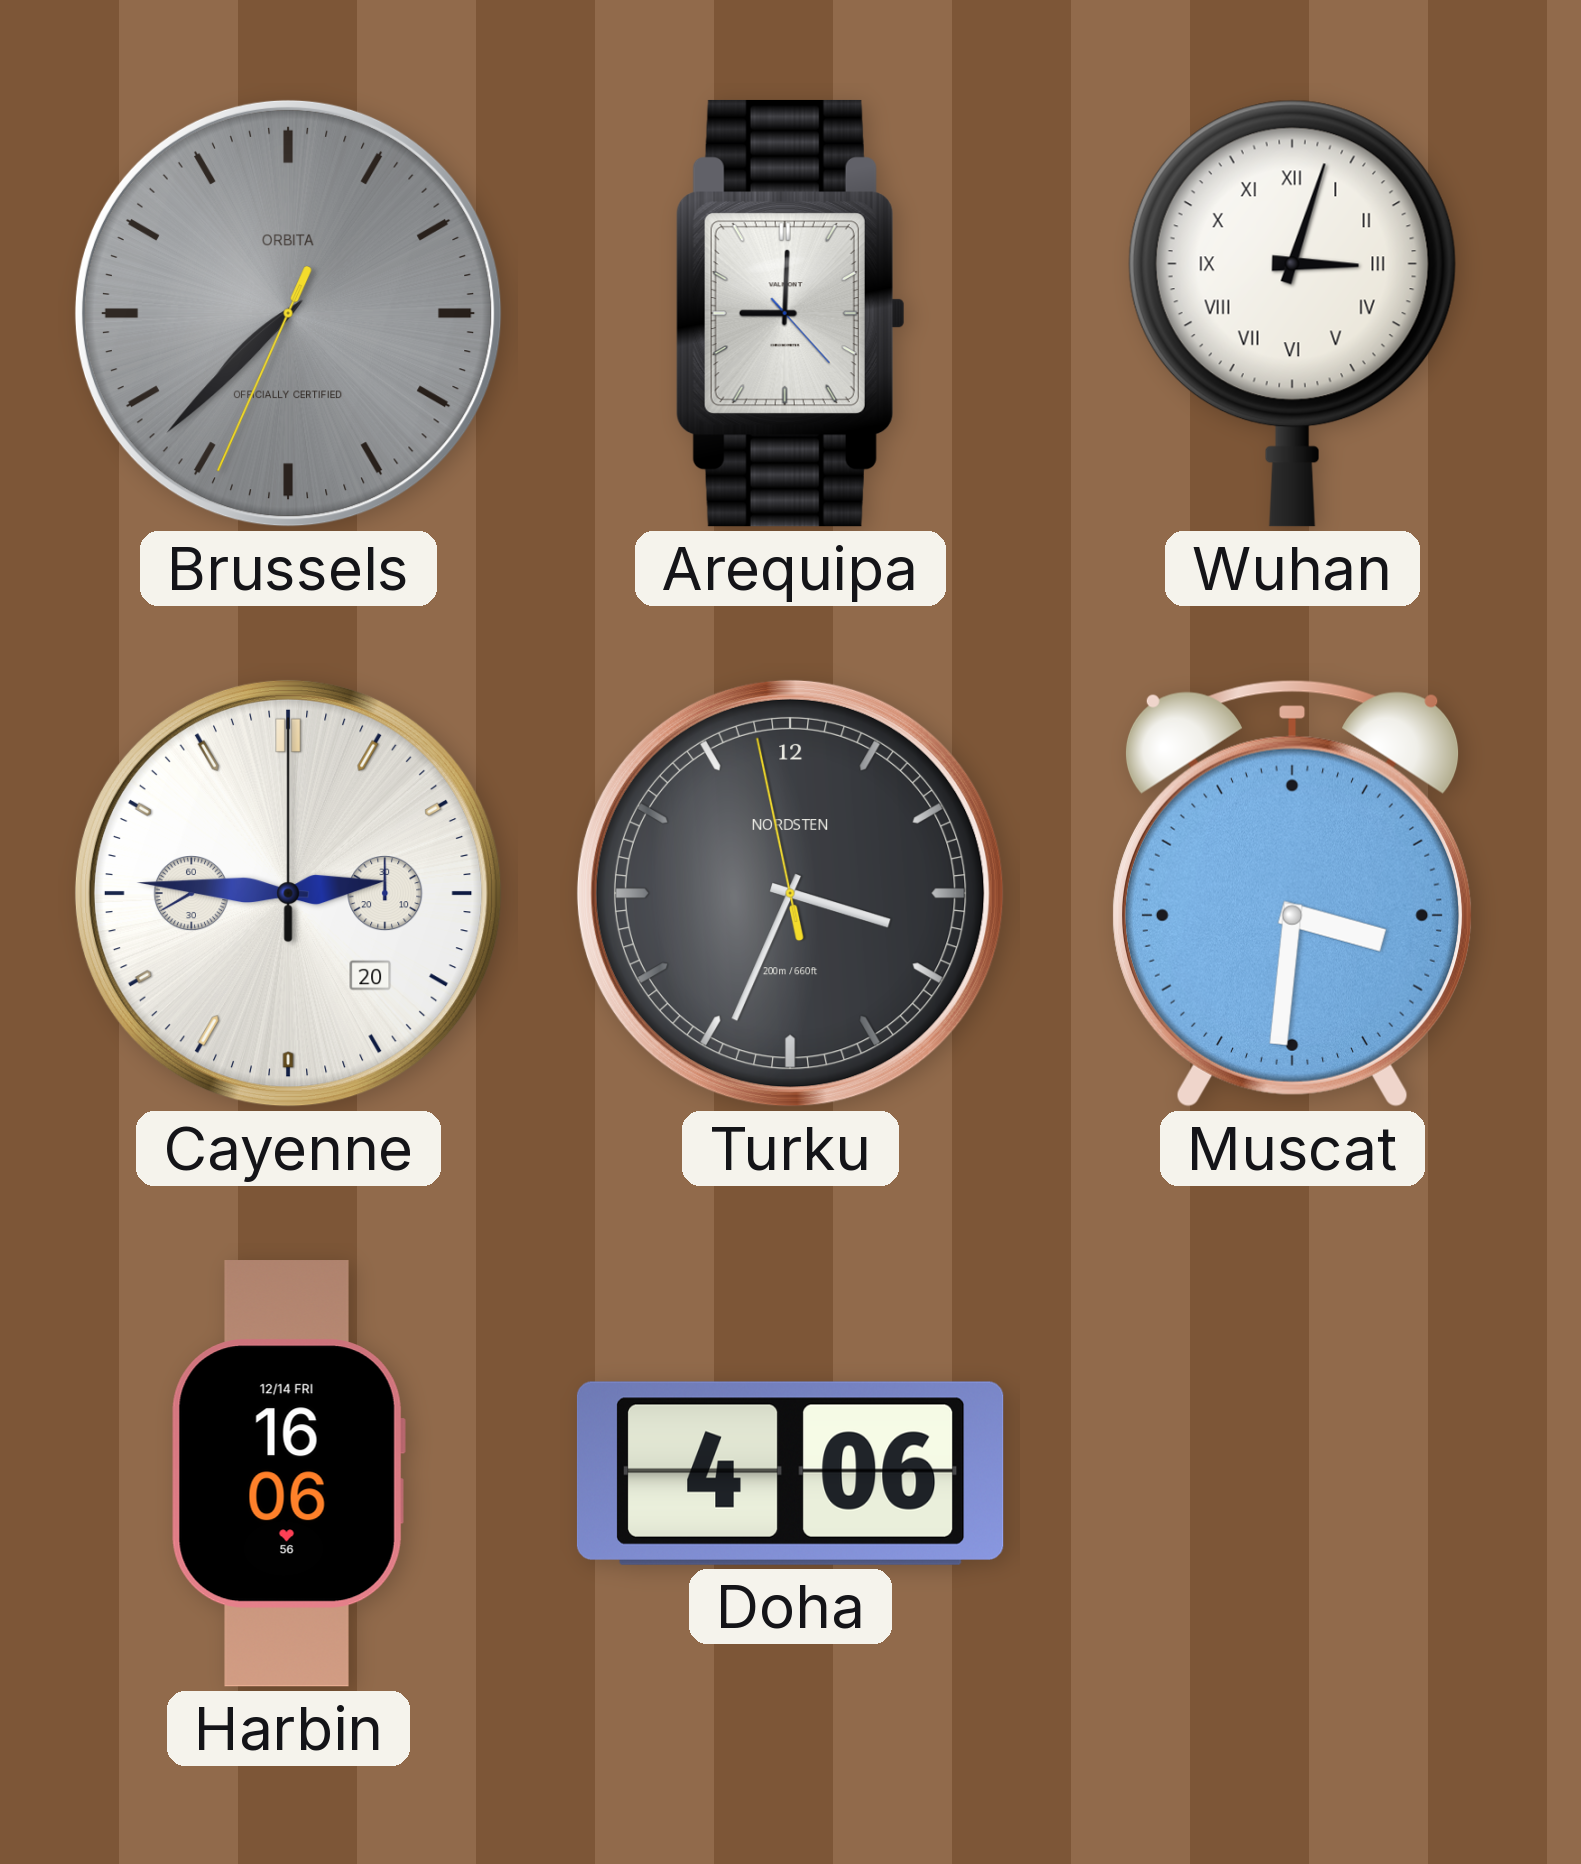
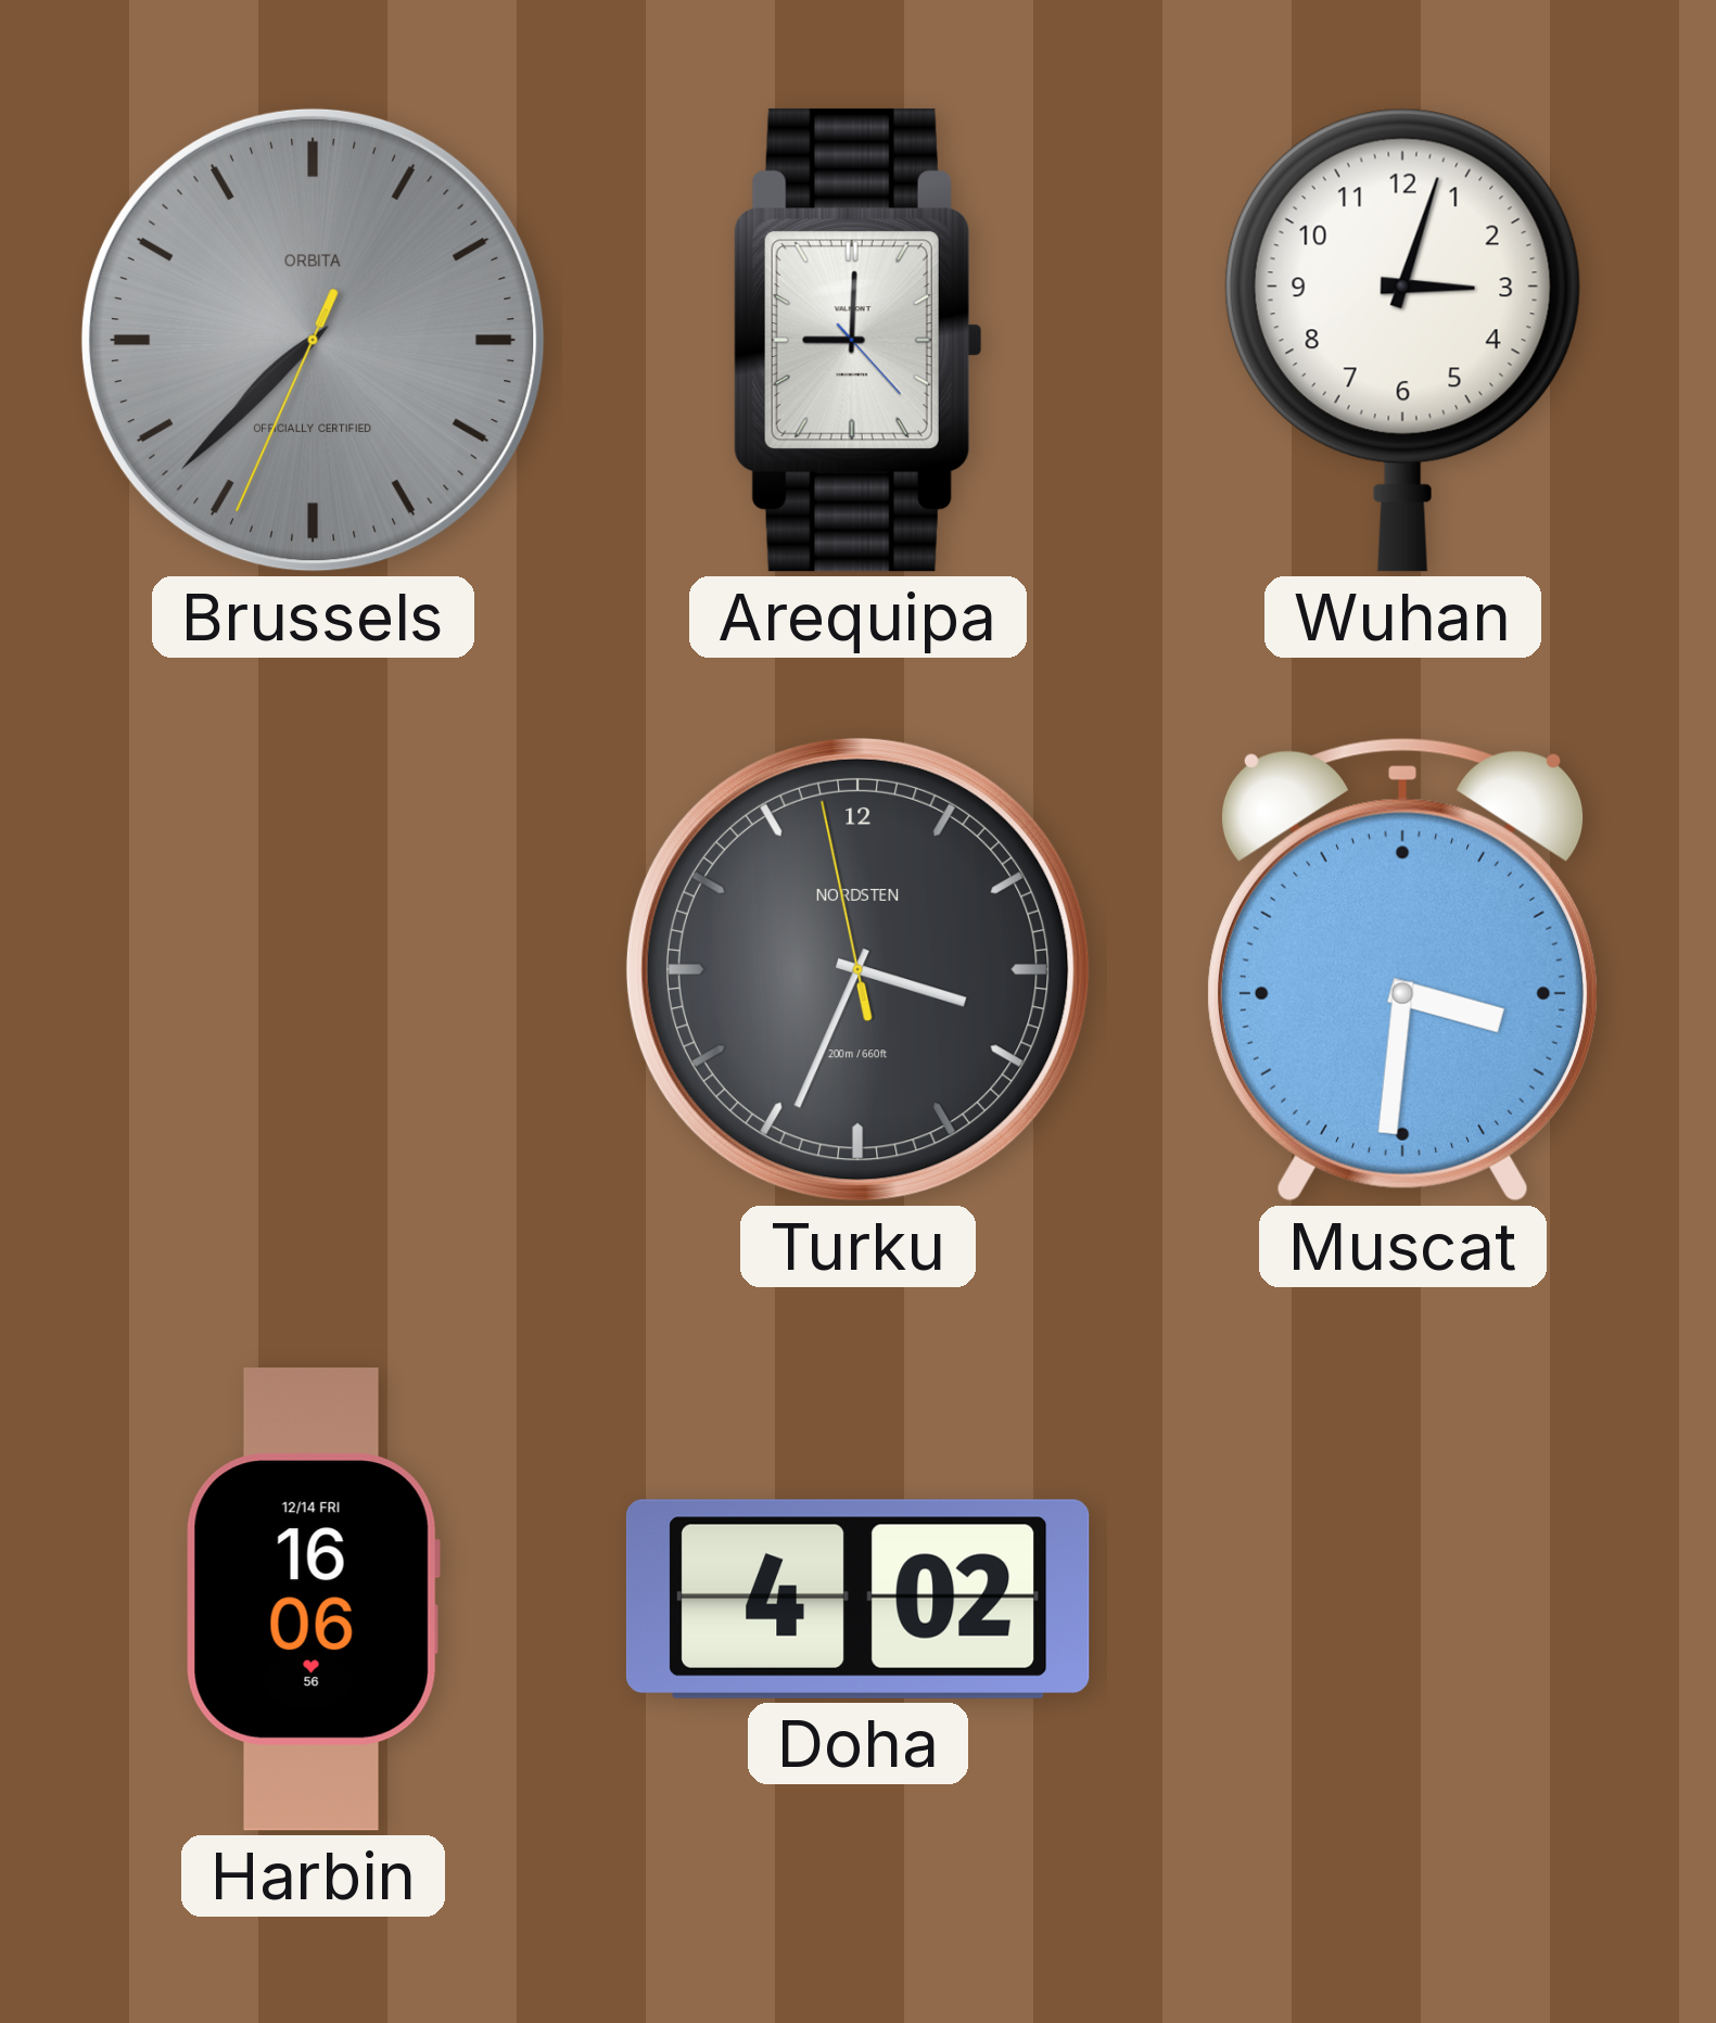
Wuhan numerals: Roman -> Arabic
Cayenne: 2:45 -> none
Doha: 4:06 -> 4:02
